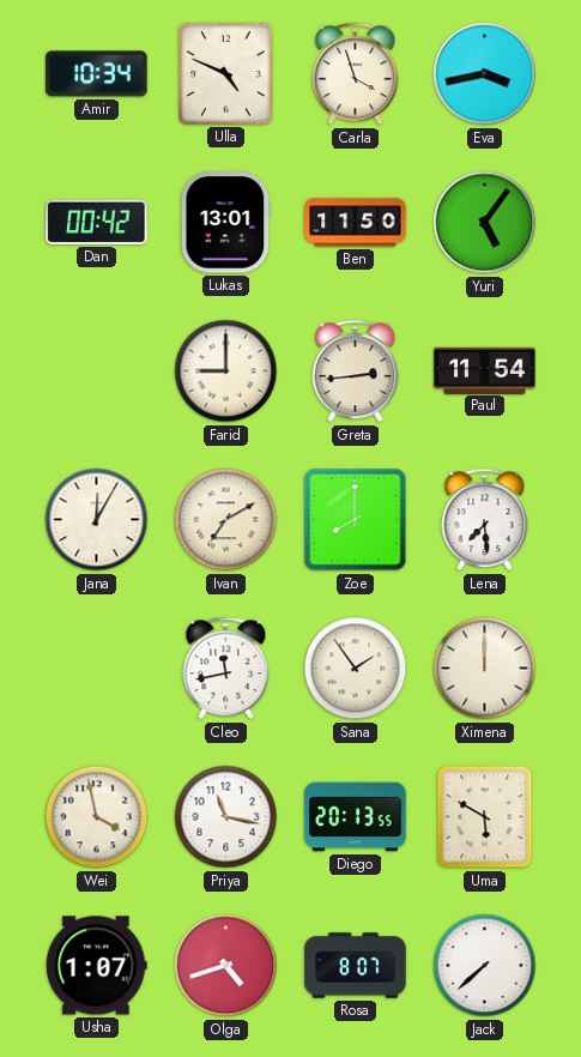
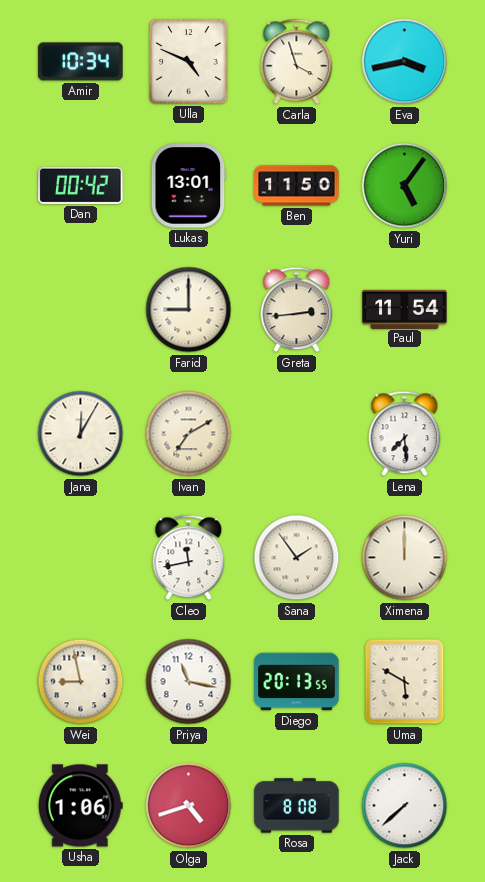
Zoe: 8:00 -> none
Wei: 3:58 -> 8:58
Usha: 1:07 -> 1:06
Rosa: 8:07 -> 8:08
